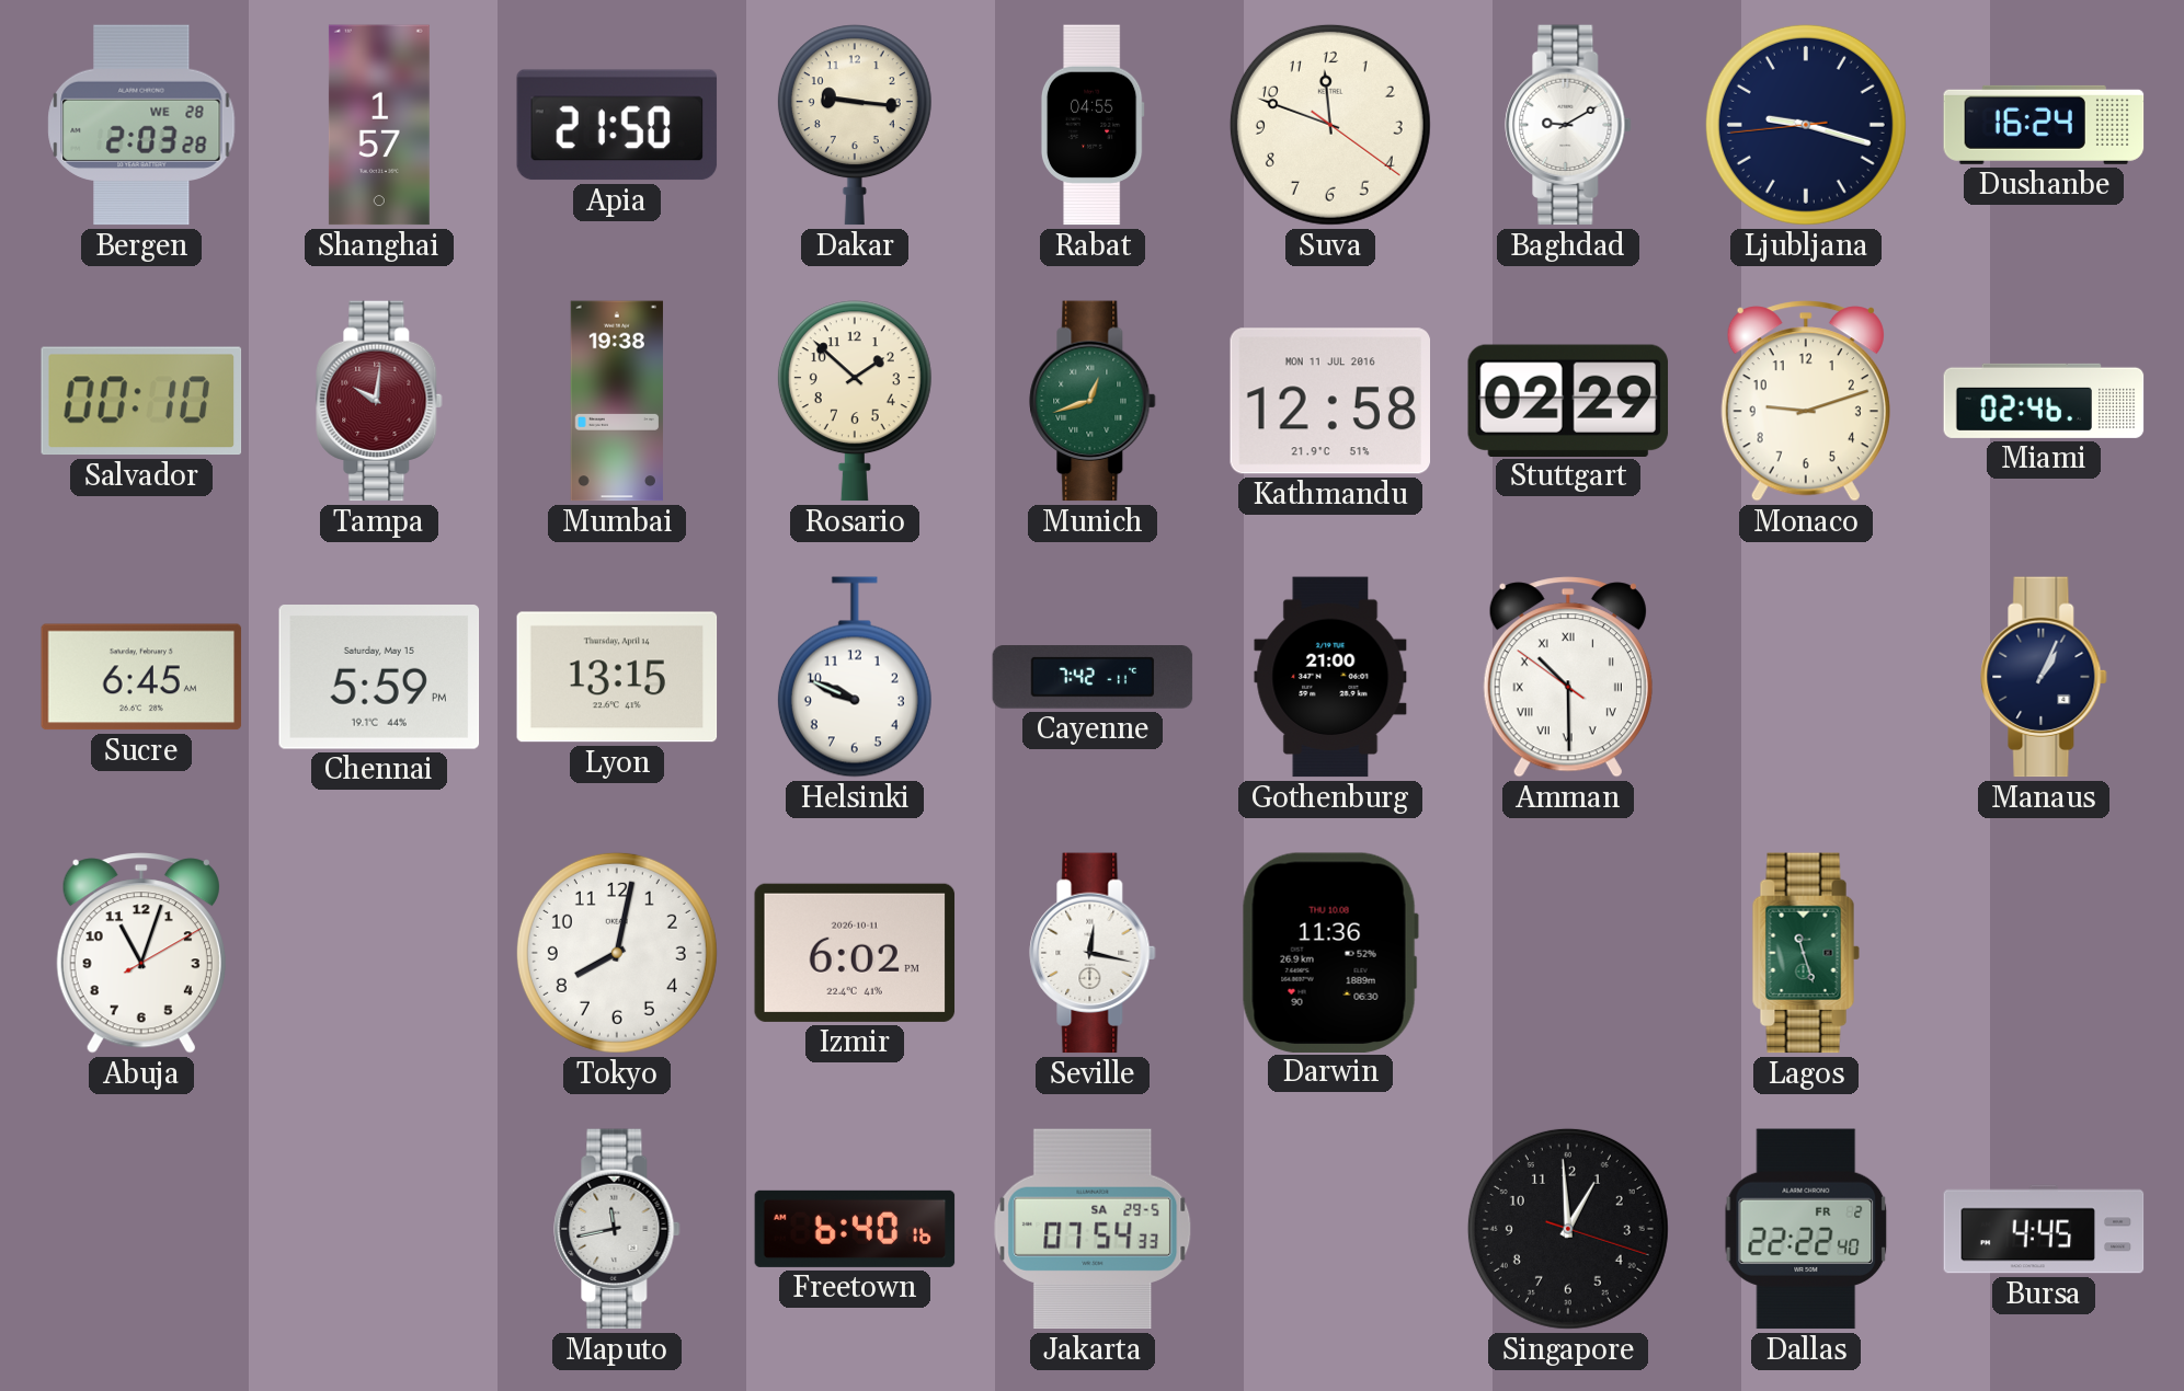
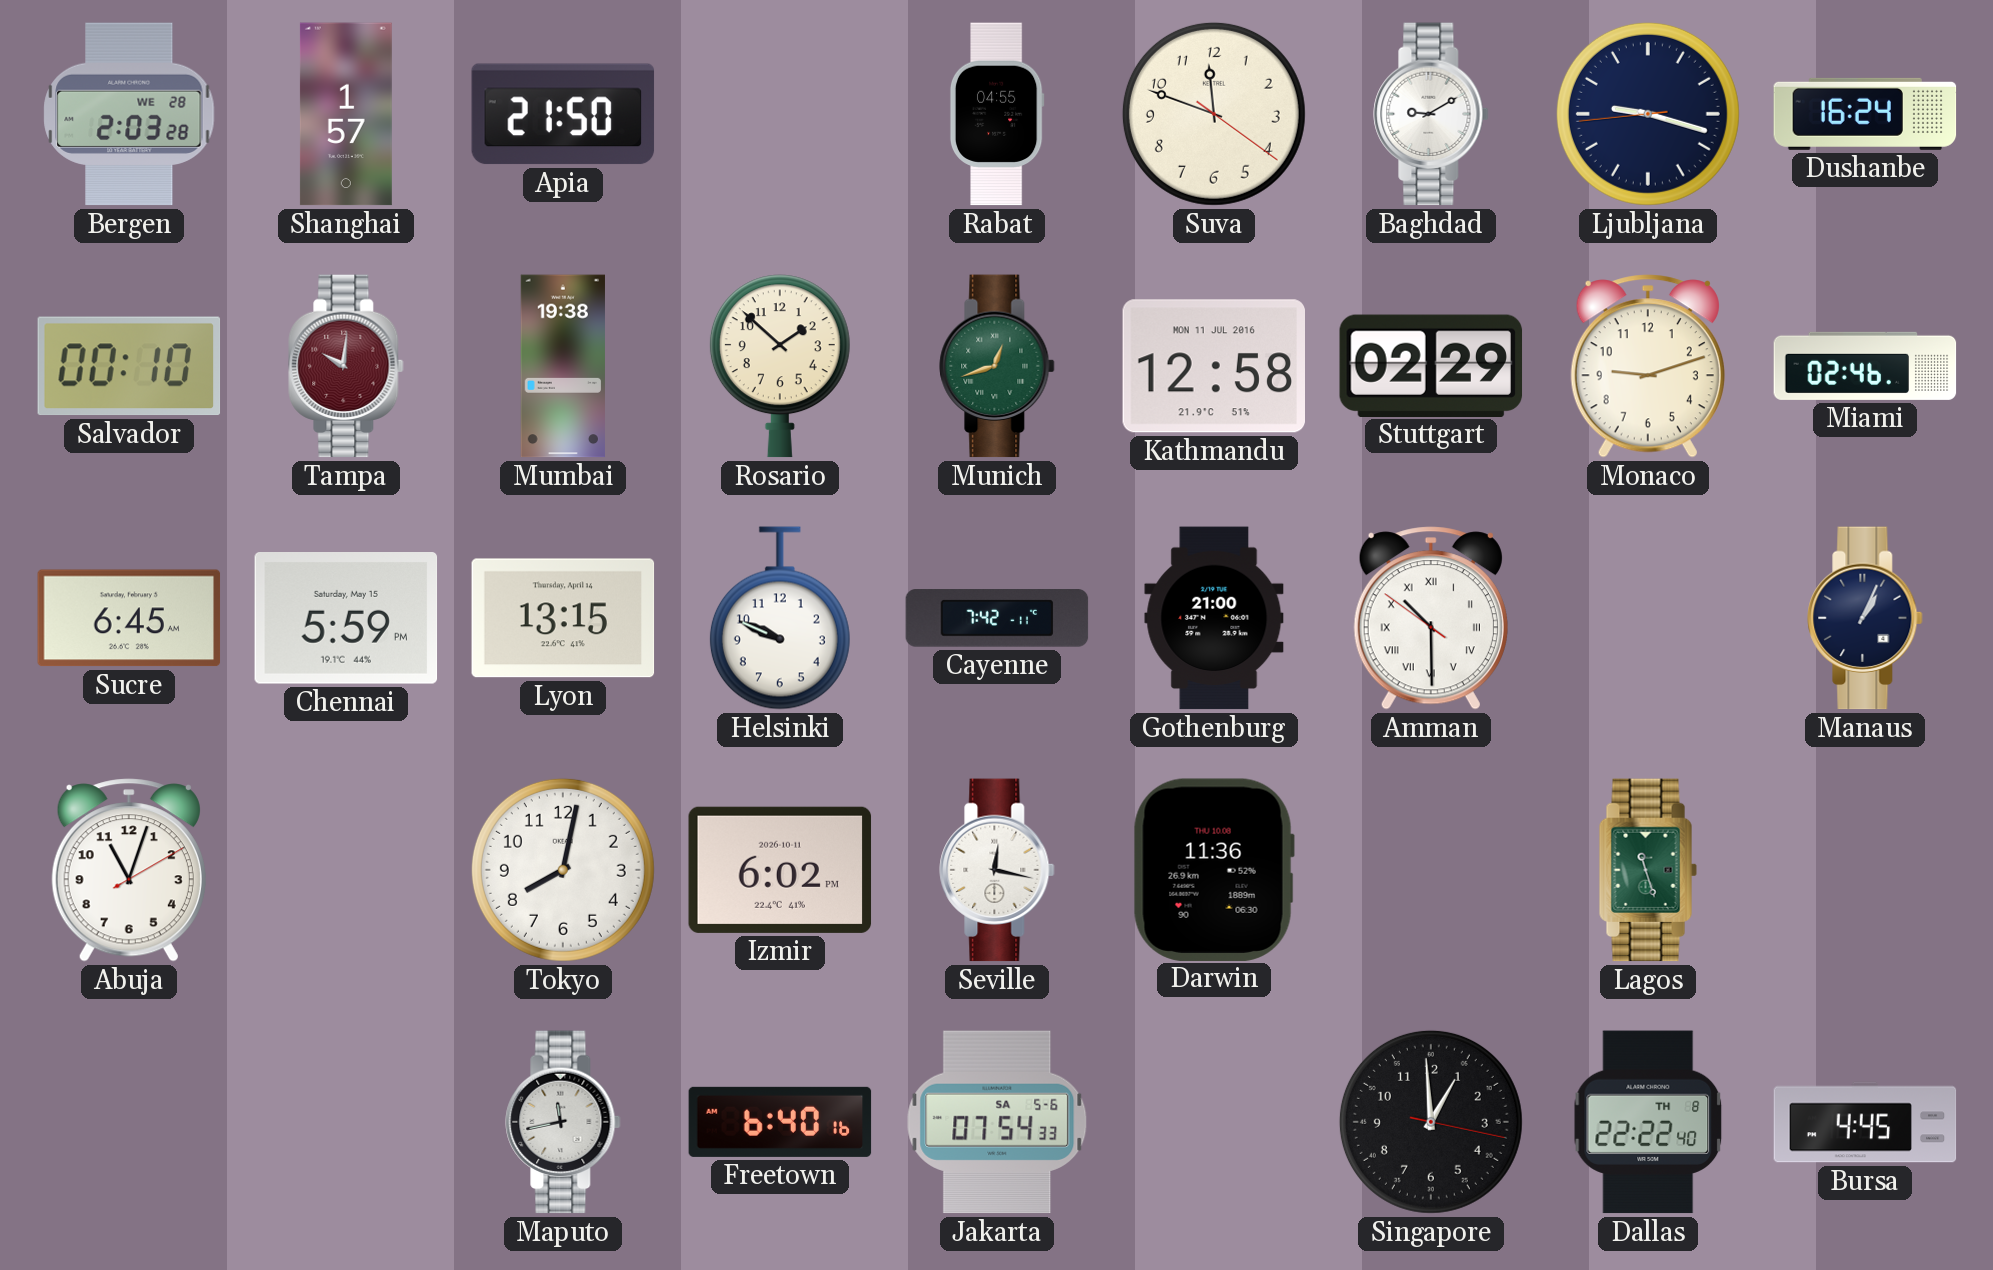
Dakar: 9:16 -> none
Jakarta date: SA 29-5 -> SA 5-6
Singapore: 12:59:18 -> 12:59:17
Dallas date: FR 2 -> TH 8
